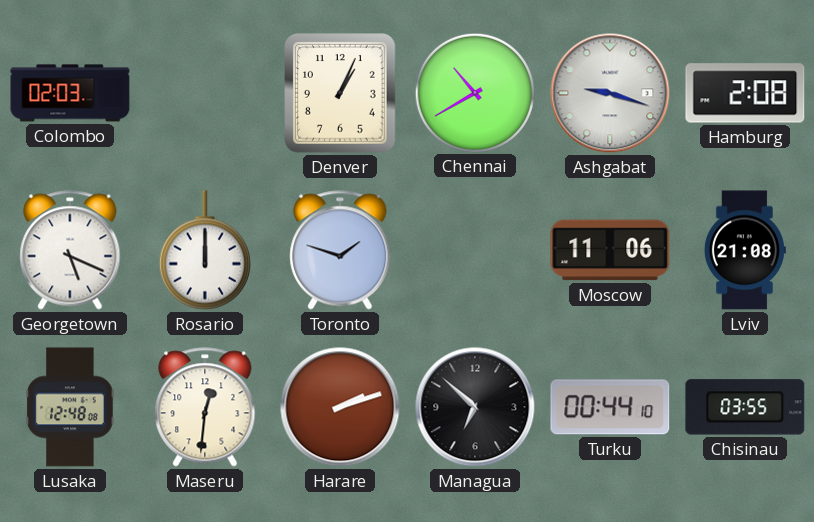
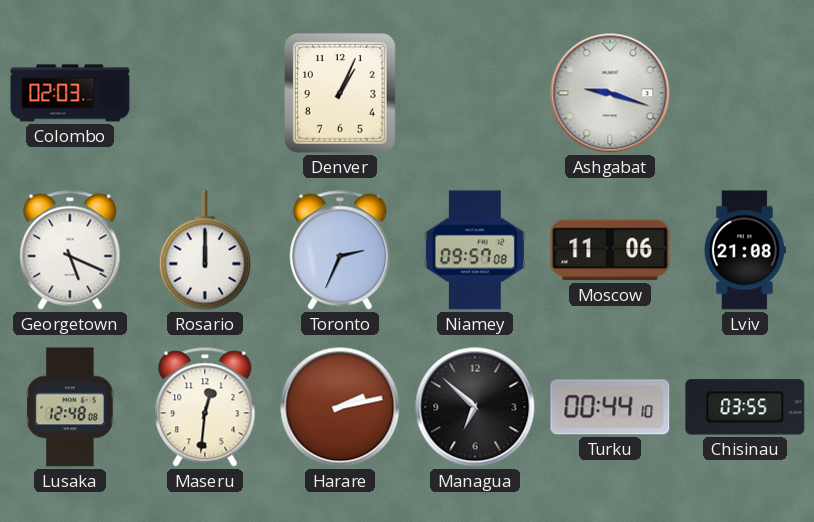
Chennai: 10:40 -> none
Hamburg: 2:08 -> none
Toronto: 1:48 -> 2:34
Niamey: none -> 09:57
Harare: 2:12 -> 2:13
